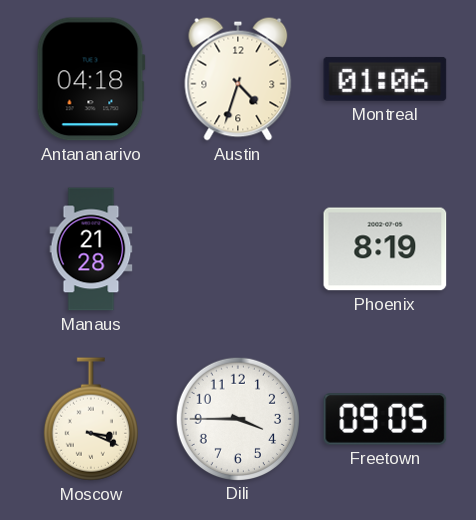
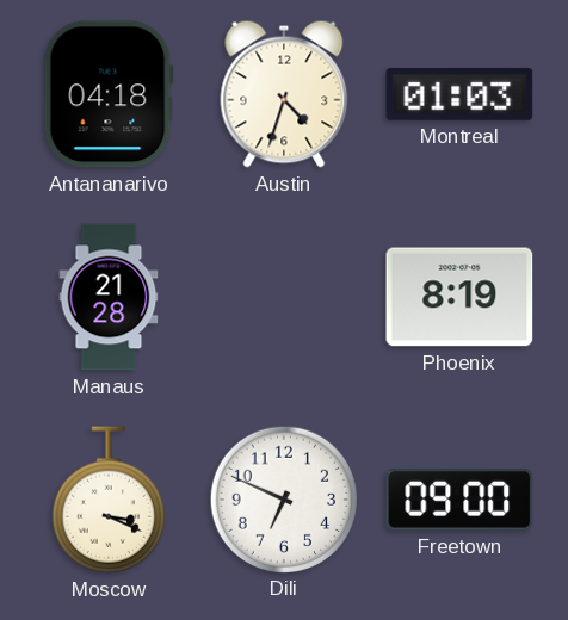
Montreal: 01:06 -> 01:03
Dili: 3:45 -> 6:49
Freetown: 09:05 -> 09:00
